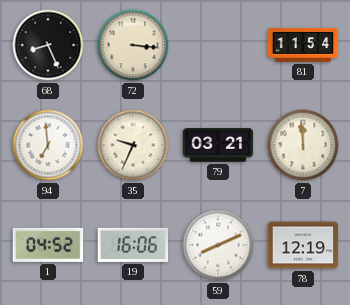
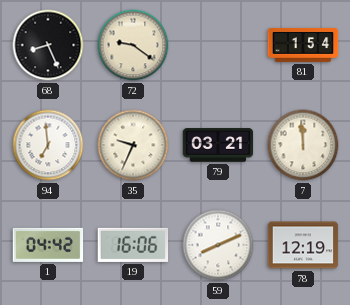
72: 3:16 -> 9:21
81: 11:54 -> 1:54
1: 04:52 -> 04:42
